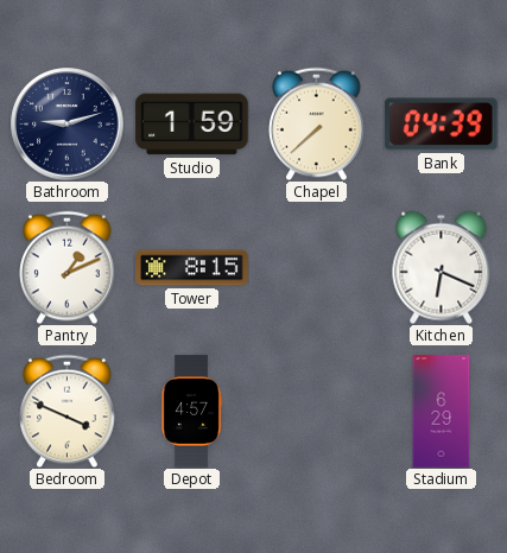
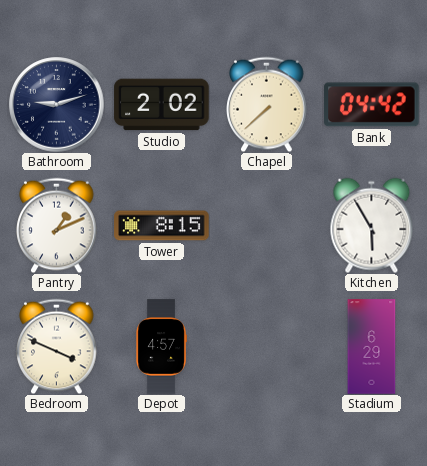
Studio: 1:59 -> 2:02
Bank: 04:39 -> 04:42
Kitchen: 6:19 -> 5:55
